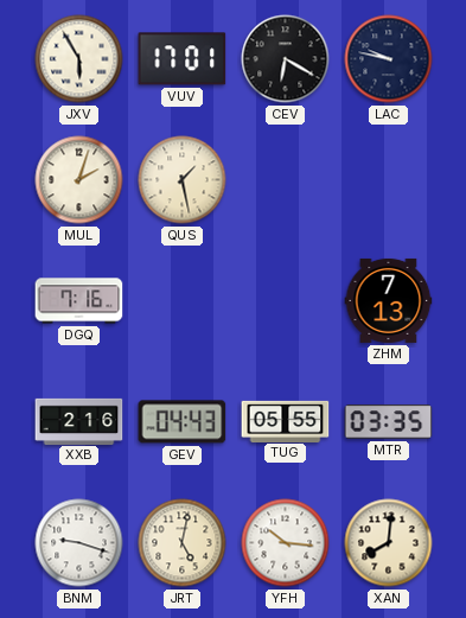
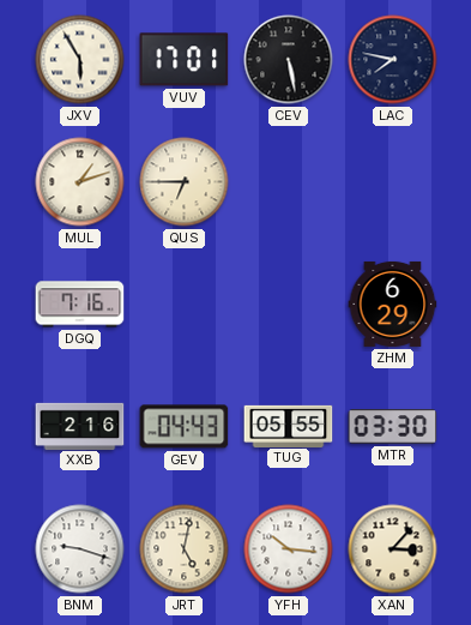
CEV: 6:20 -> 5:28
LAC: 9:47 -> 7:47
MUL: 2:03 -> 1:12
QUS: 1:28 -> 6:45
ZHM: 7:13 -> 6:29
MTR: 03:35 -> 03:30
XAN: 8:01 -> 3:07
